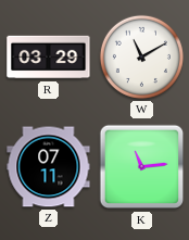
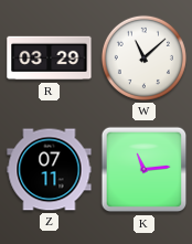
W: 11:10 -> 11:08
